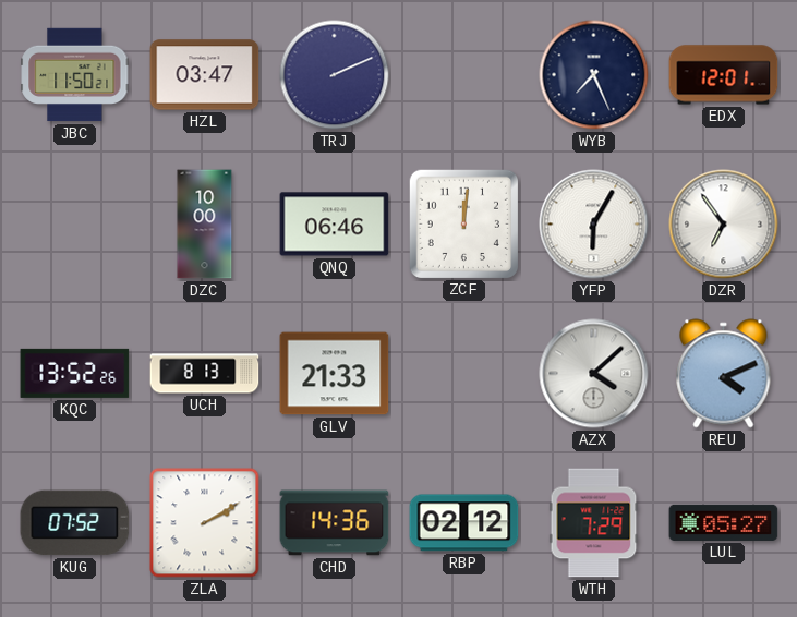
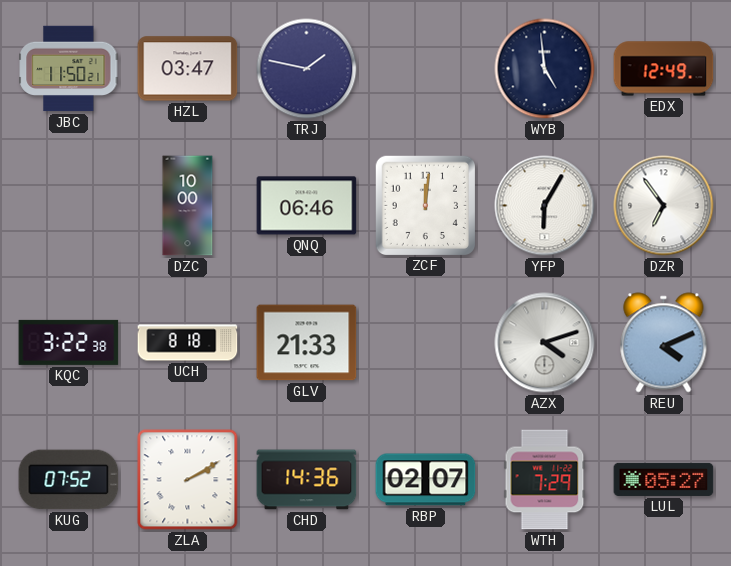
TRJ: 2:11 -> 1:47
WYB: 7:26 -> 4:59
EDX: 12:01 -> 12:49
KQC: 13:52 -> 3:22
UCH: 8:13 -> 8:18
AZX: 4:08 -> 4:12
RBP: 02:12 -> 02:07
